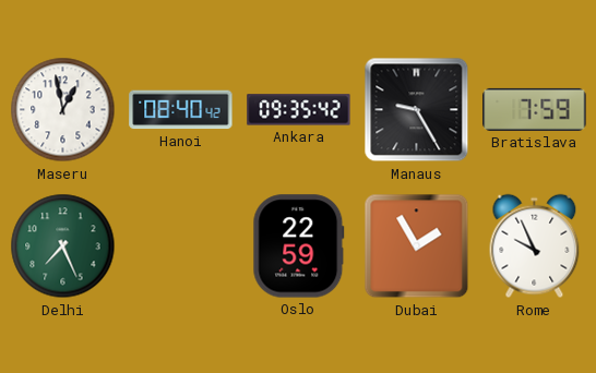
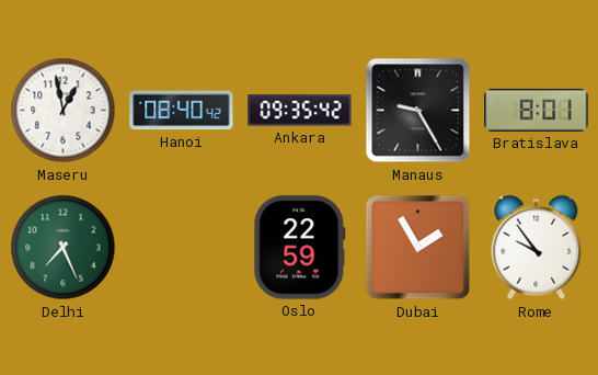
Bratislava: 7:59 -> 8:01
Rome: 9:56 -> 9:54
